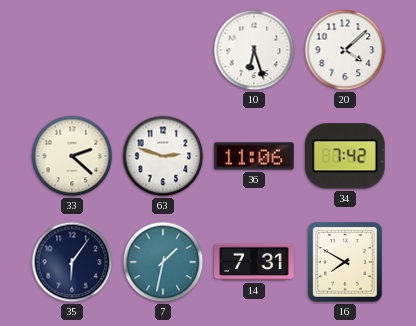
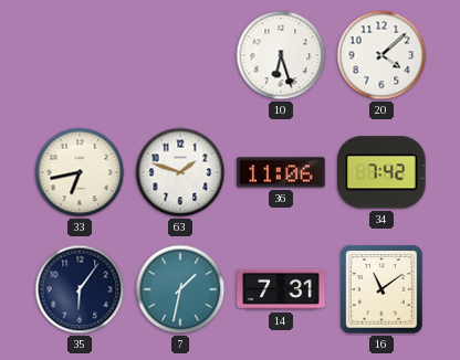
33: 2:22 -> 6:43
63: 2:48 -> 1:48
16: 7:50 -> 11:09
